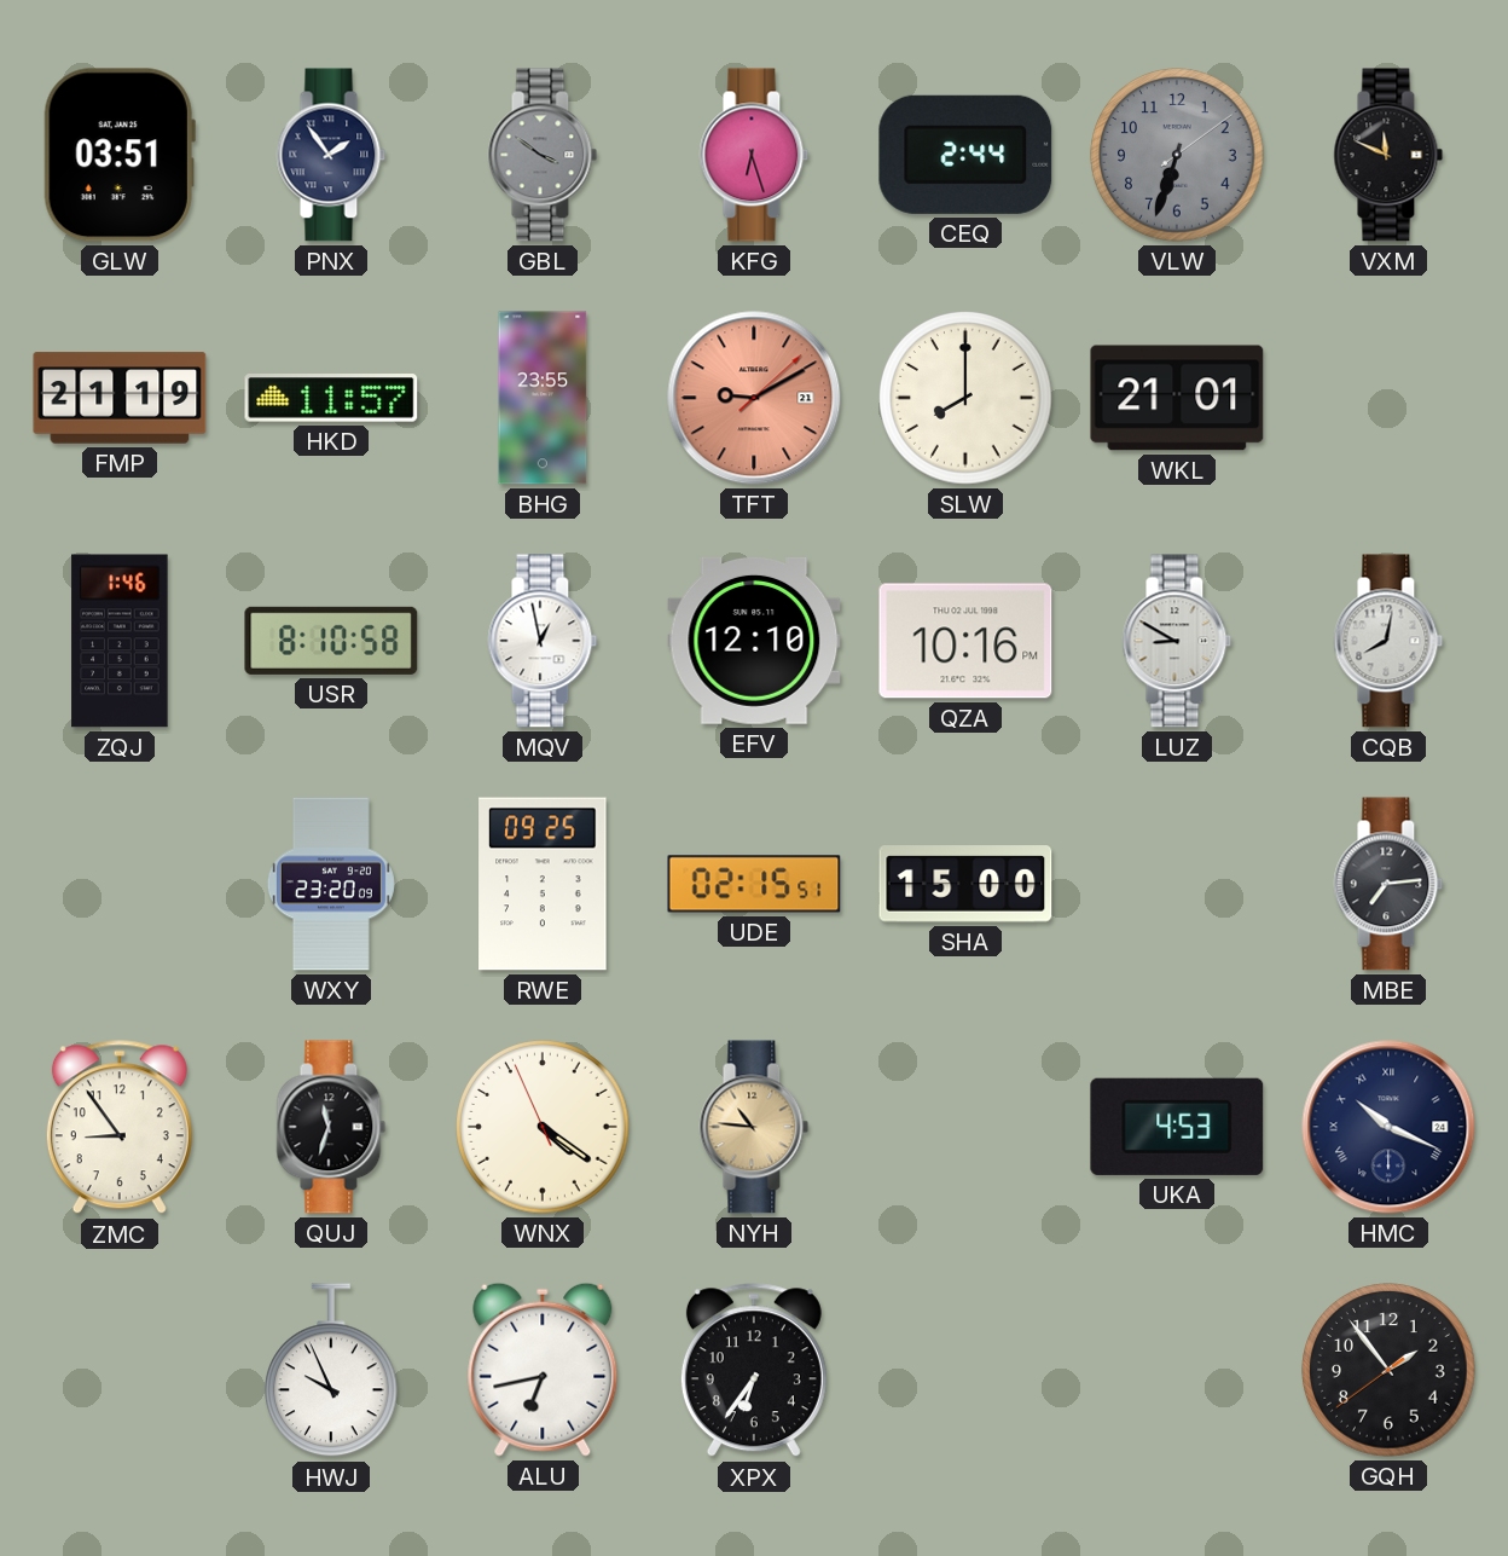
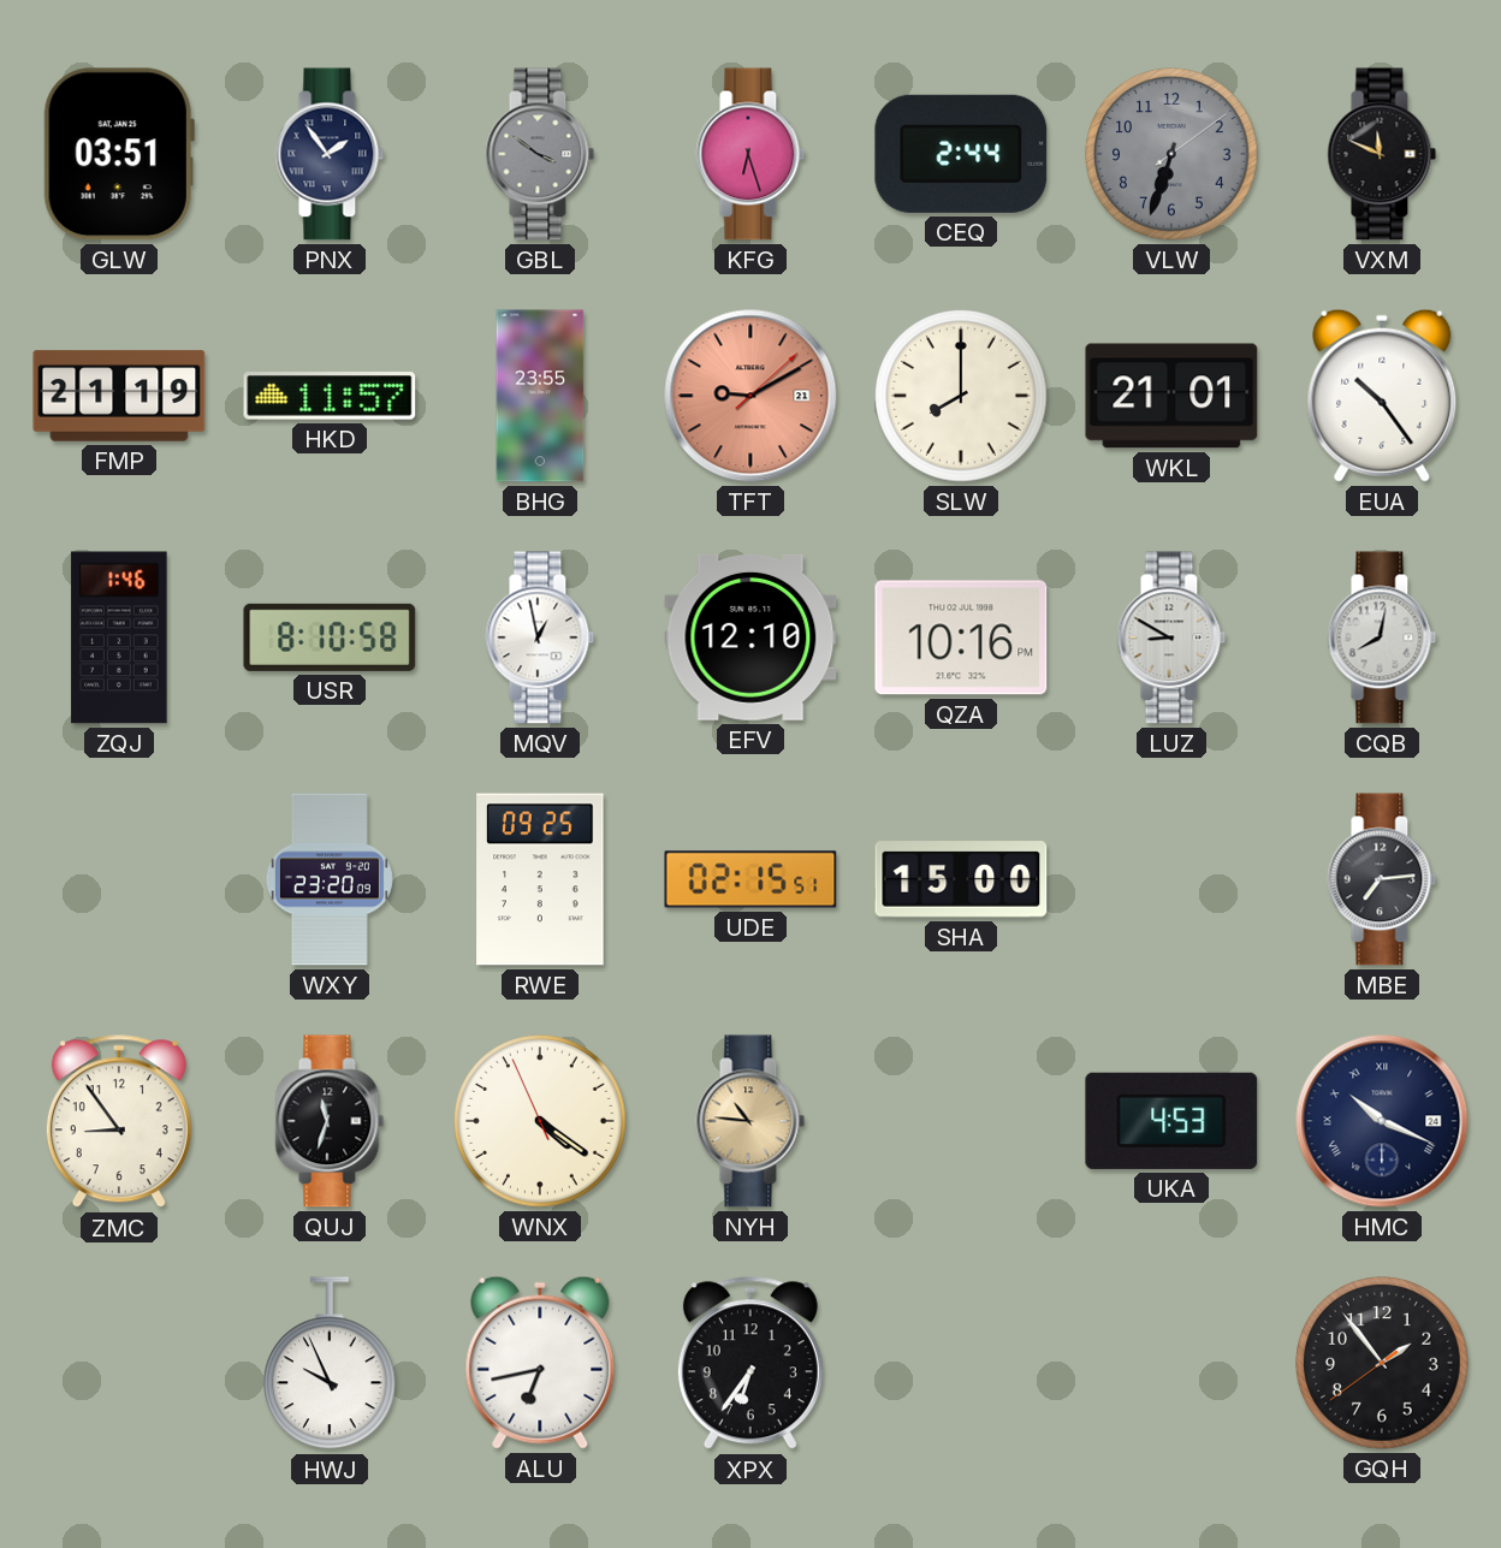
EUA: none -> 10:24
